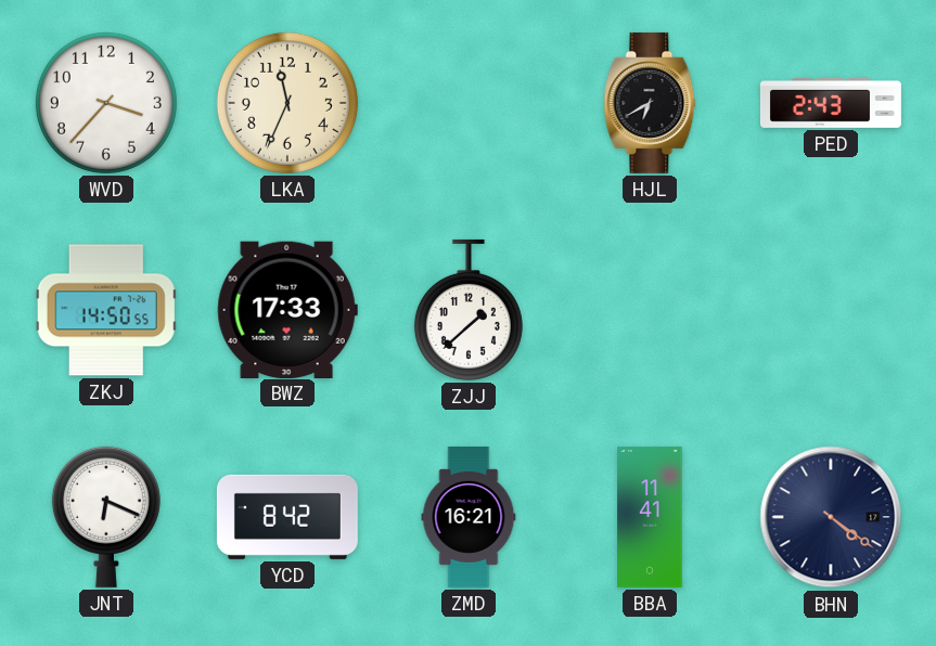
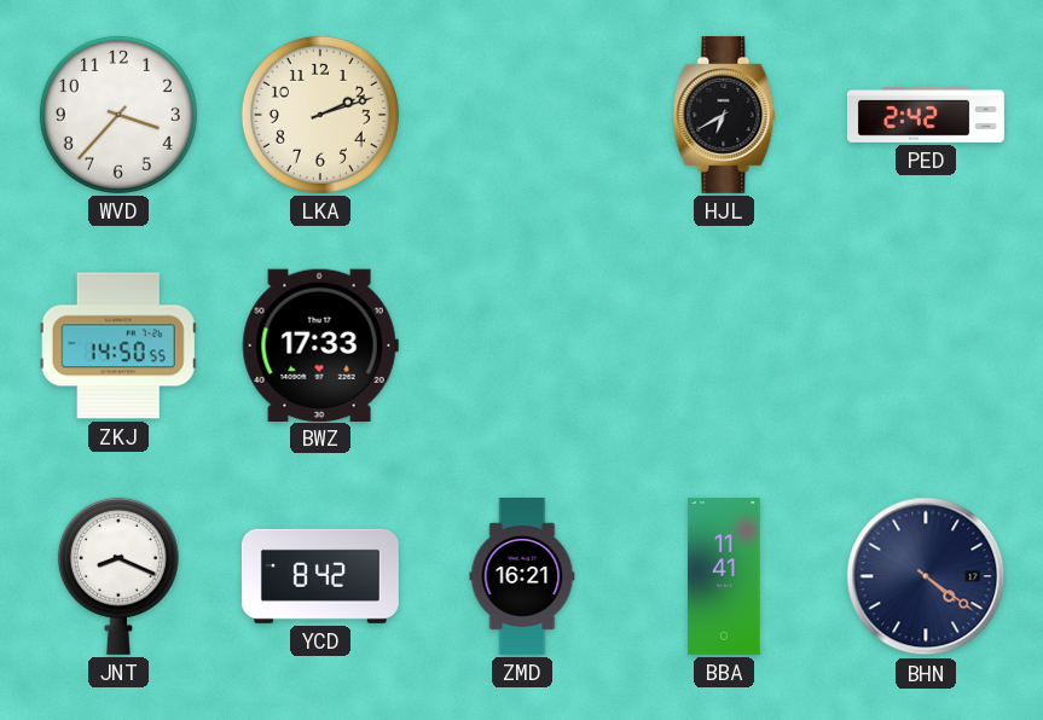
LKA: 11:34 -> 2:12
PED: 2:43 -> 2:42
ZJJ: 1:38 -> none
JNT: 6:19 -> 8:19
